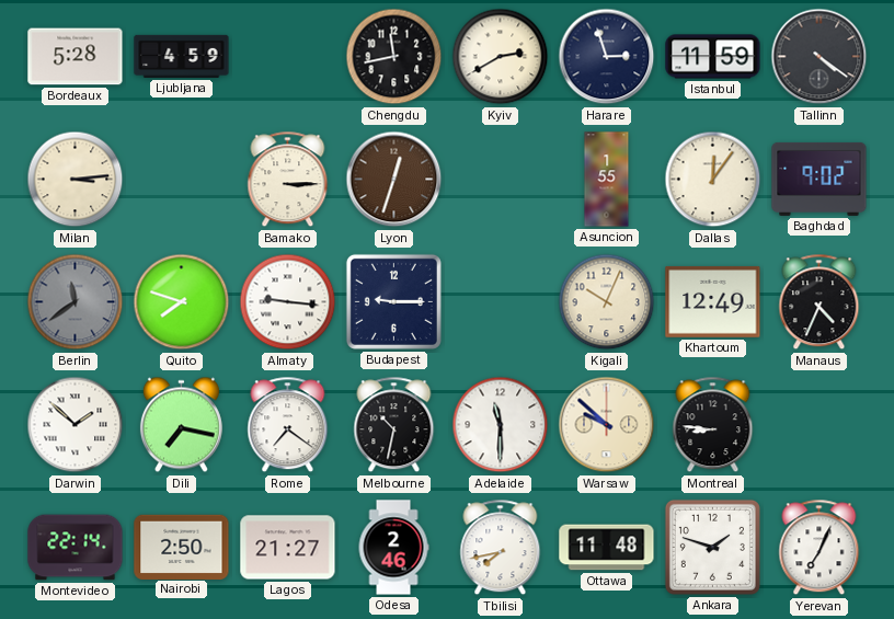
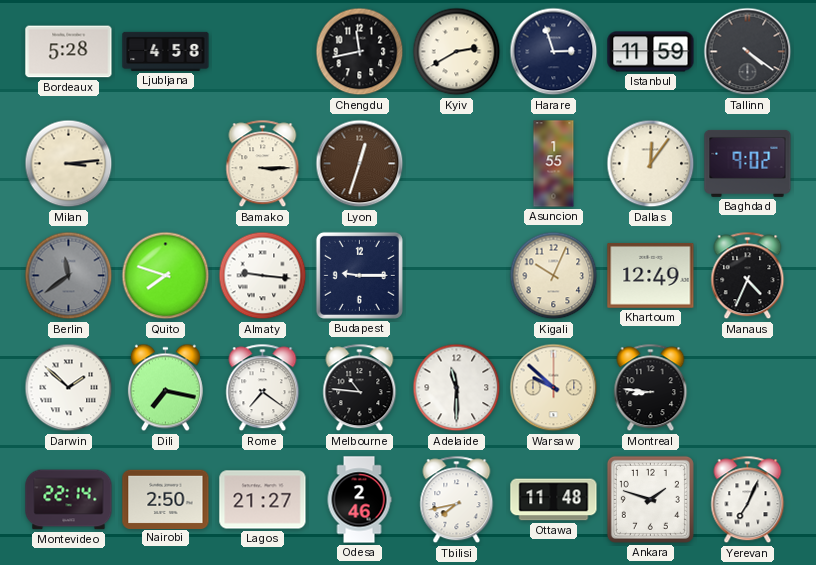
Ljubljana: 4:59 -> 4:58
Melbourne: 10:32 -> 10:46
